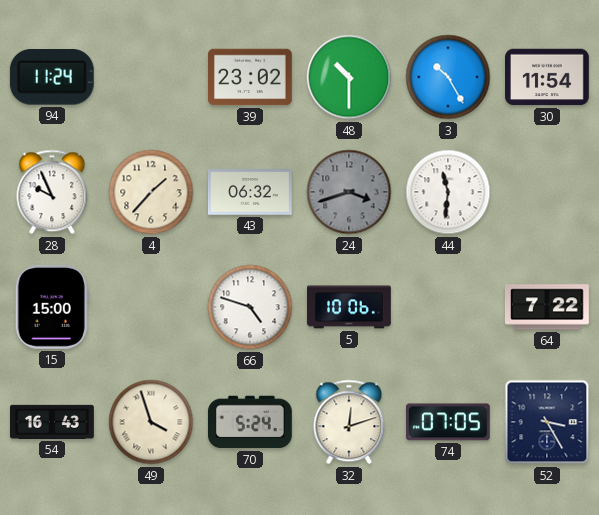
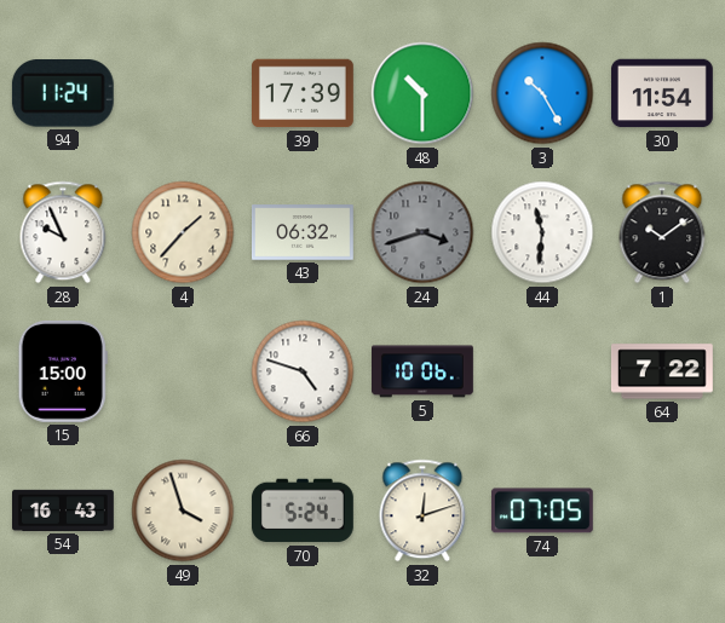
39: 23:02 -> 17:39
1: none -> 10:09
52: 3:25 -> none
